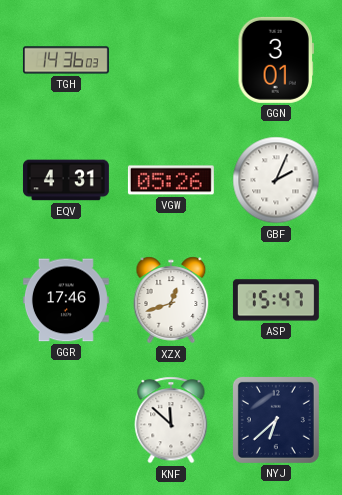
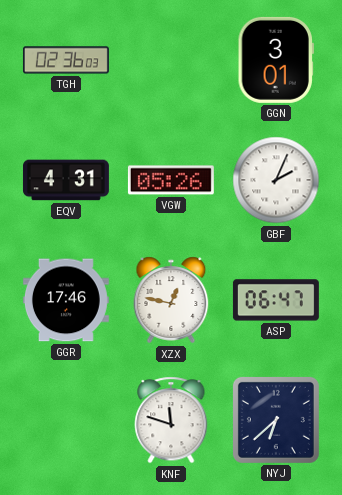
TGH: 14:36 -> 02:36
XZX: 12:42 -> 12:47
ASP: 15:47 -> 06:47
KNF: 11:52 -> 11:48
